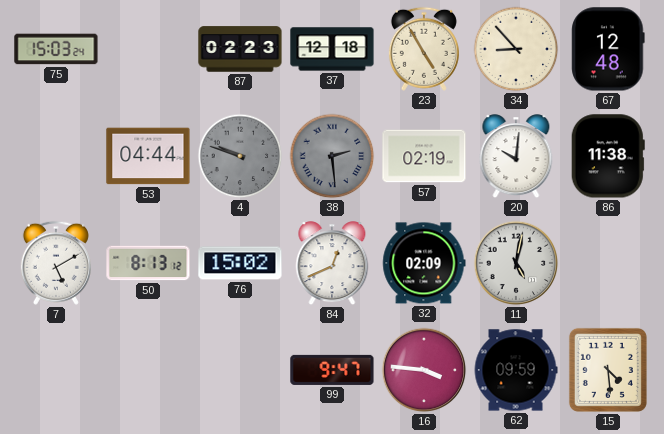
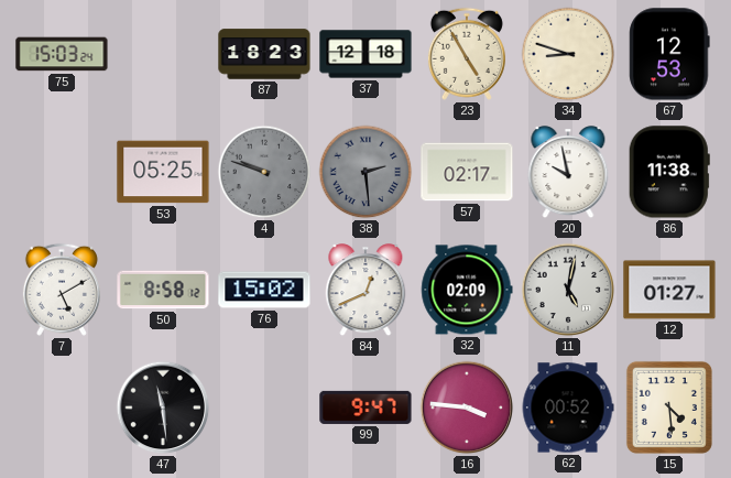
87: 02:23 -> 18:23
34: 8:53 -> 8:48
67: 12:48 -> 12:53
53: 04:44 -> 05:25
57: 02:19 -> 02:17
20: 10:01 -> 9:58
50: 8:13 -> 8:58
12: none -> 01:27
47: none -> 11:29
62: 09:59 -> 00:52
